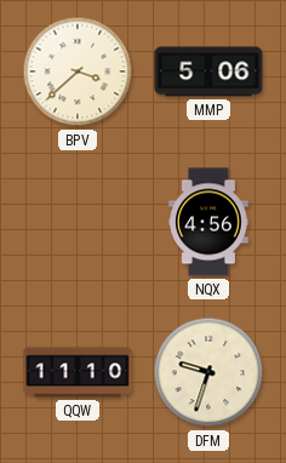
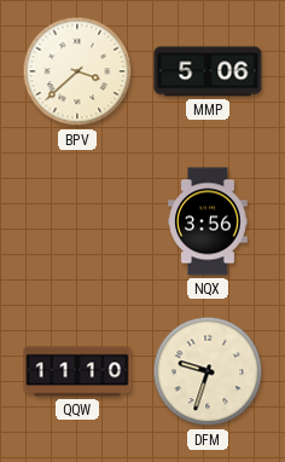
NQX: 4:56 -> 3:56
